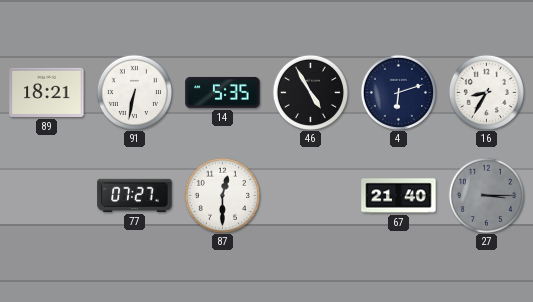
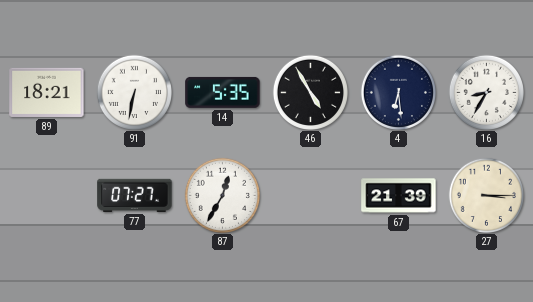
4: 6:12 -> 6:29
87: 12:30 -> 12:35
67: 21:40 -> 21:39
27 dial: grey -> cream
